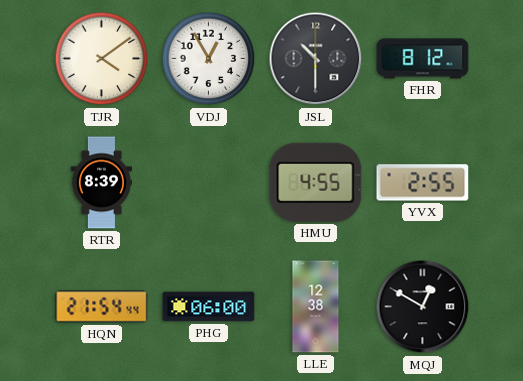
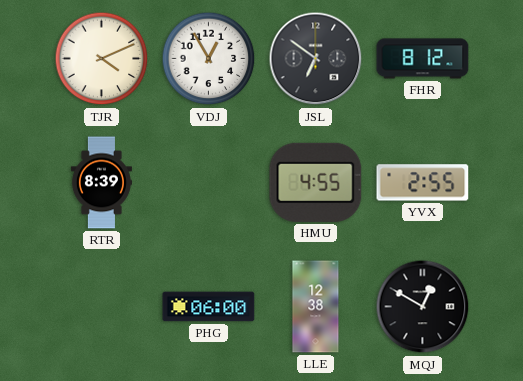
TJR: 4:09 -> 4:11
JSL: 10:30 -> 6:51
HQN: 21:54 -> none
